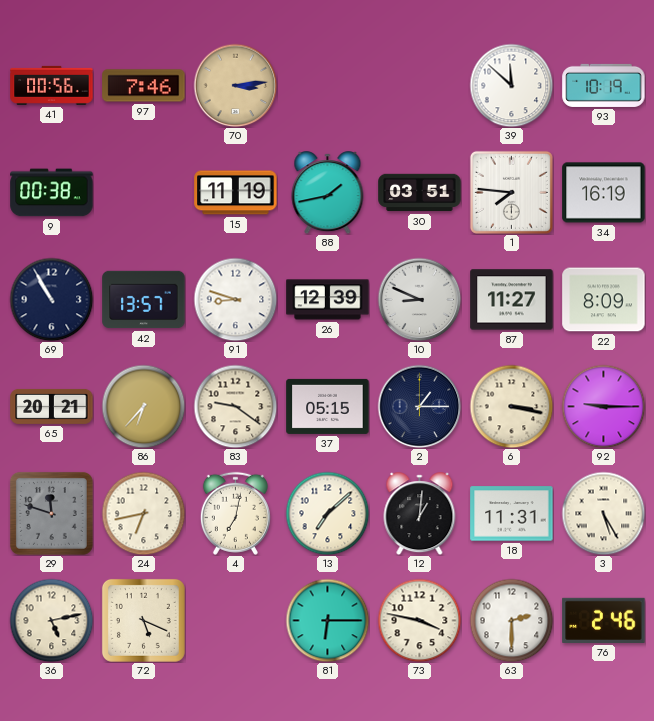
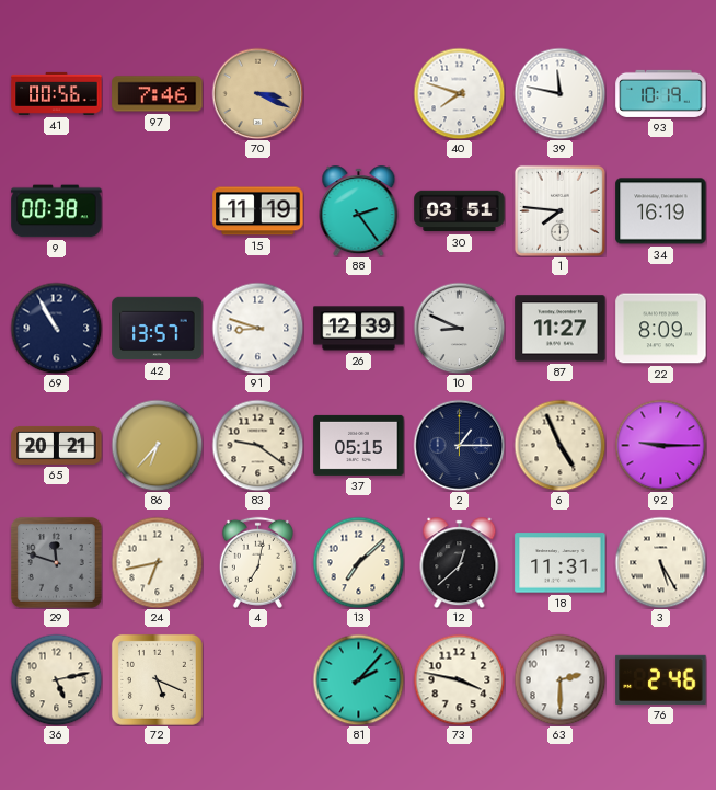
70: 3:14 -> 3:19
40: none -> 7:48
39: 11:52 -> 11:47
88: 1:43 -> 2:24
6: 3:17 -> 4:56
12: 1:01 -> 12:38
81: 6:15 -> 2:07
